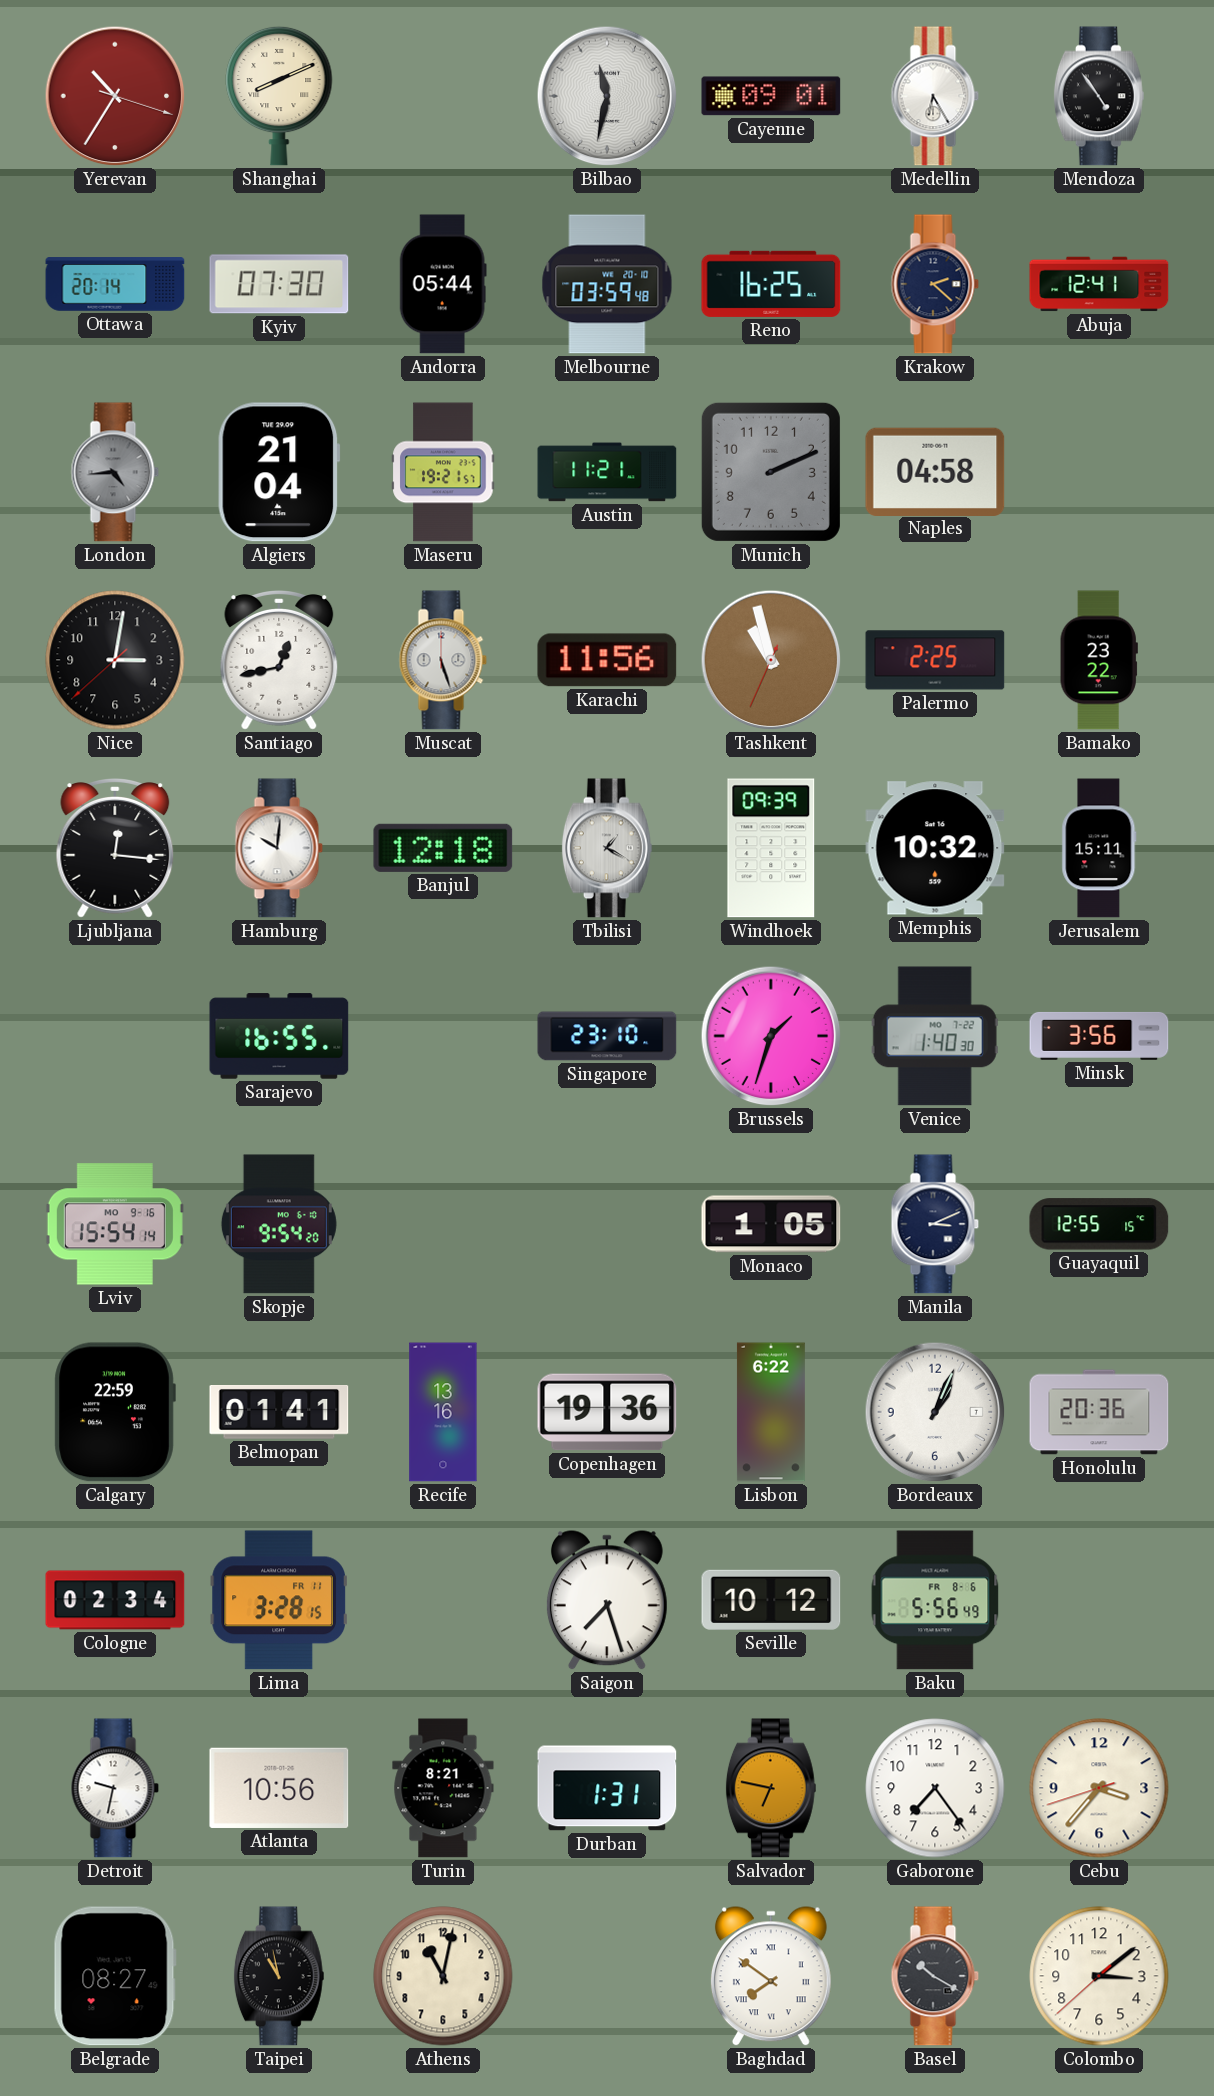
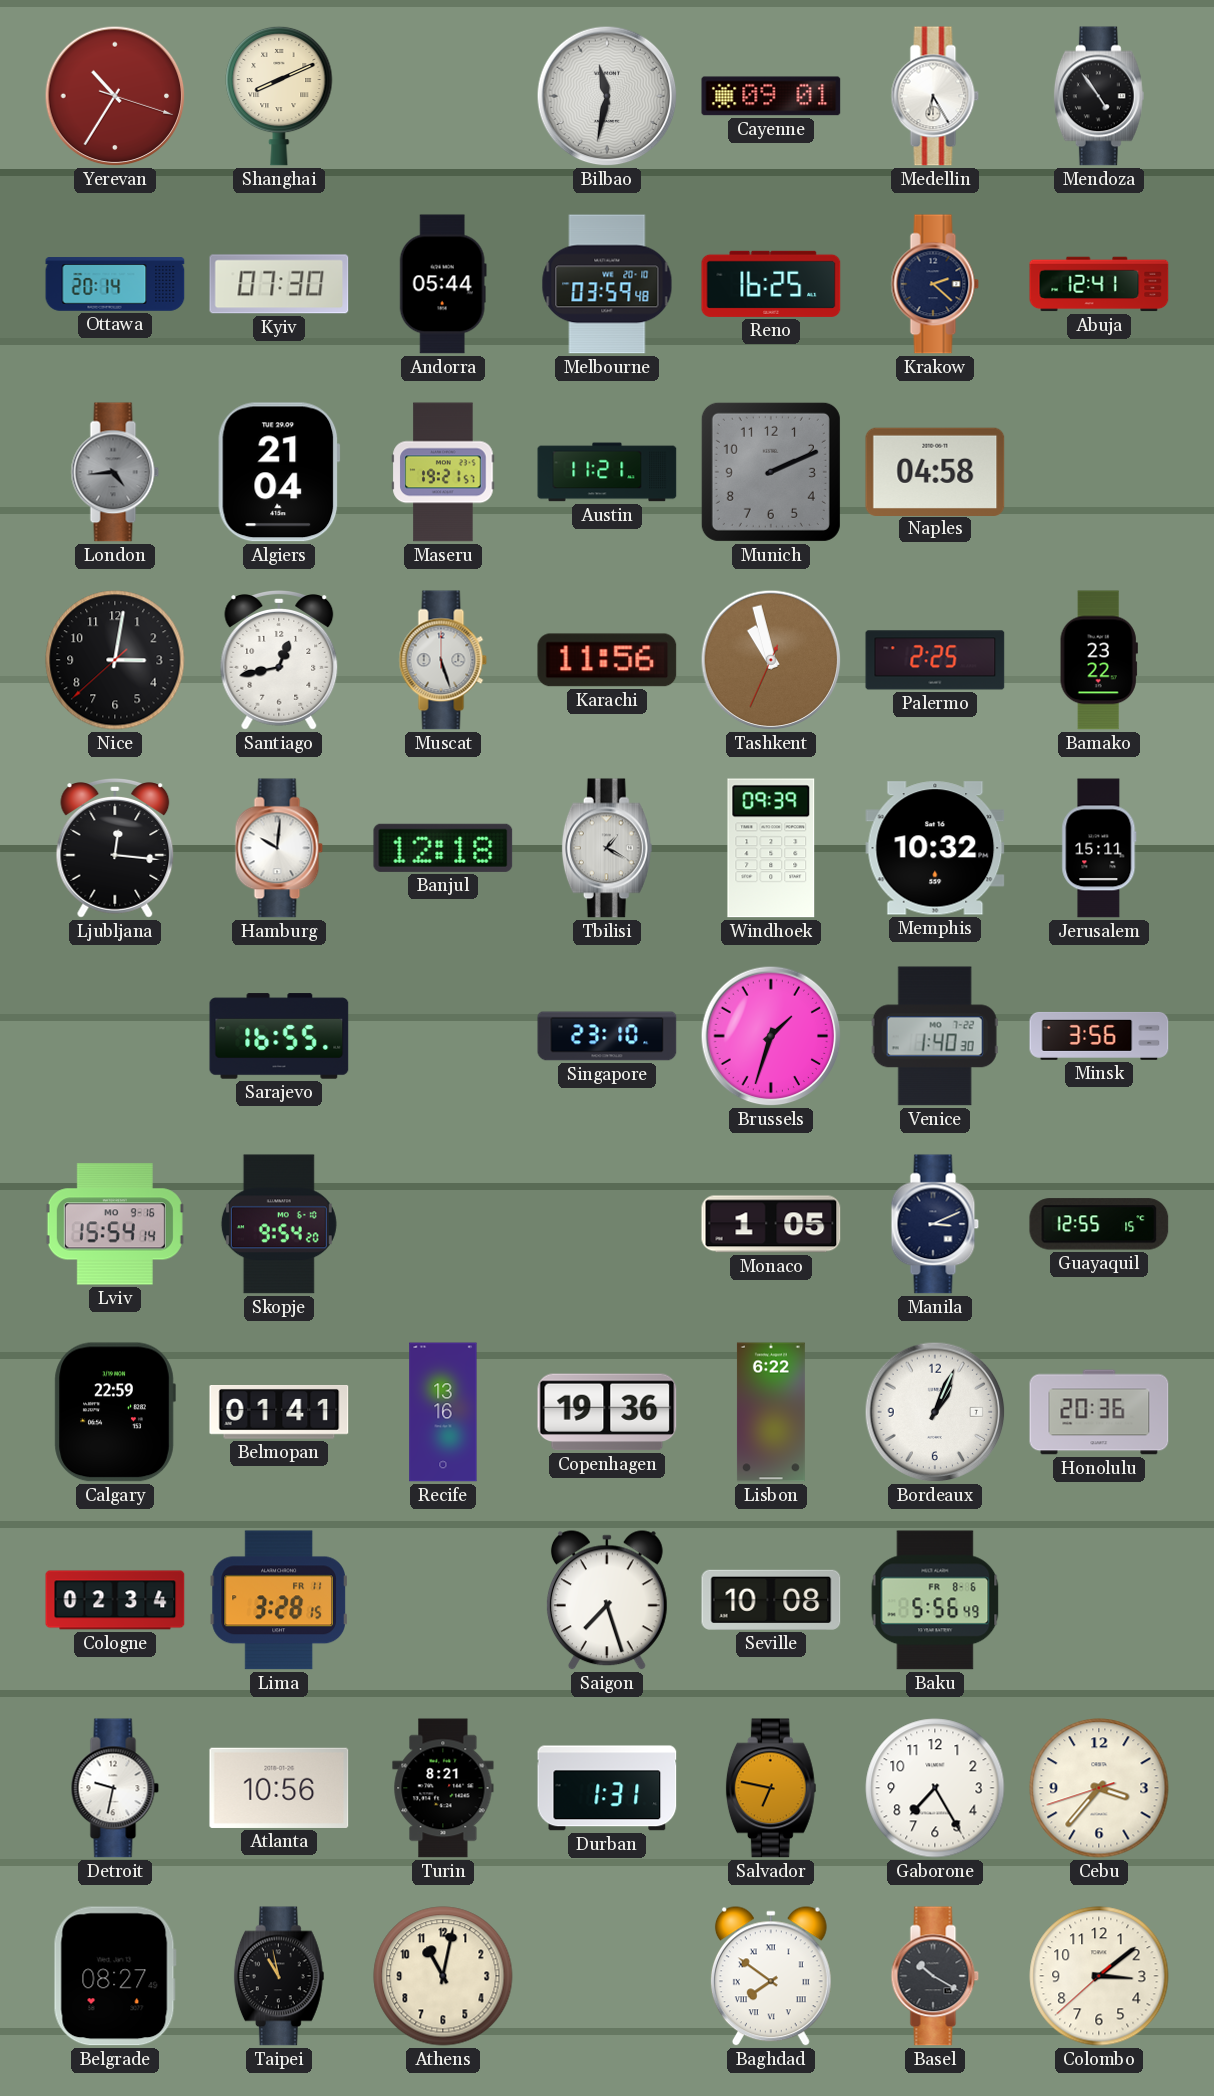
Seville: 10:12 -> 10:08
Gaborone: 7:24 -> 7:25
